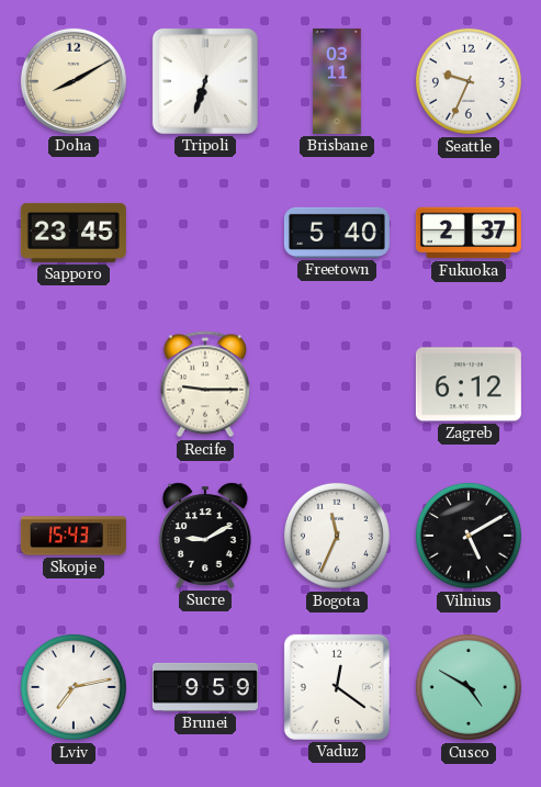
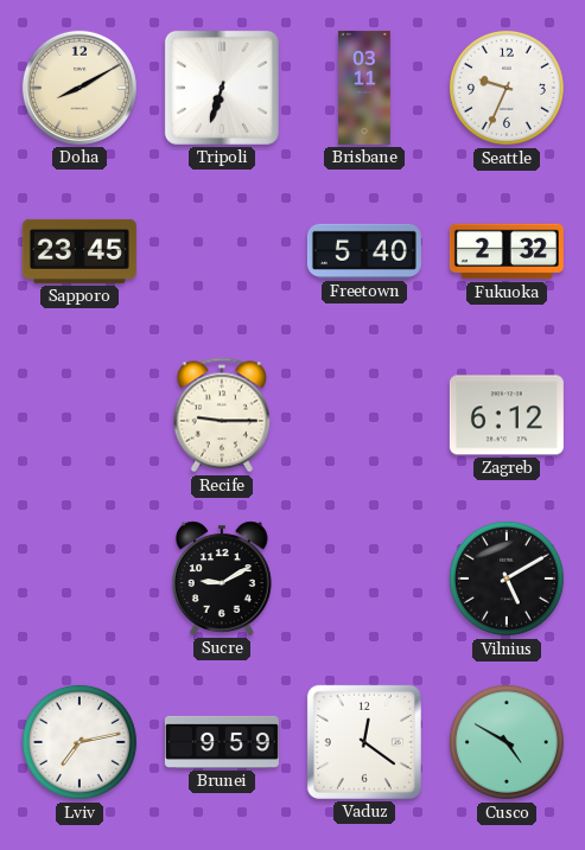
Fukuoka: 2:37 -> 2:32
Skopje: 15:43 -> none
Bogota: 11:34 -> none
